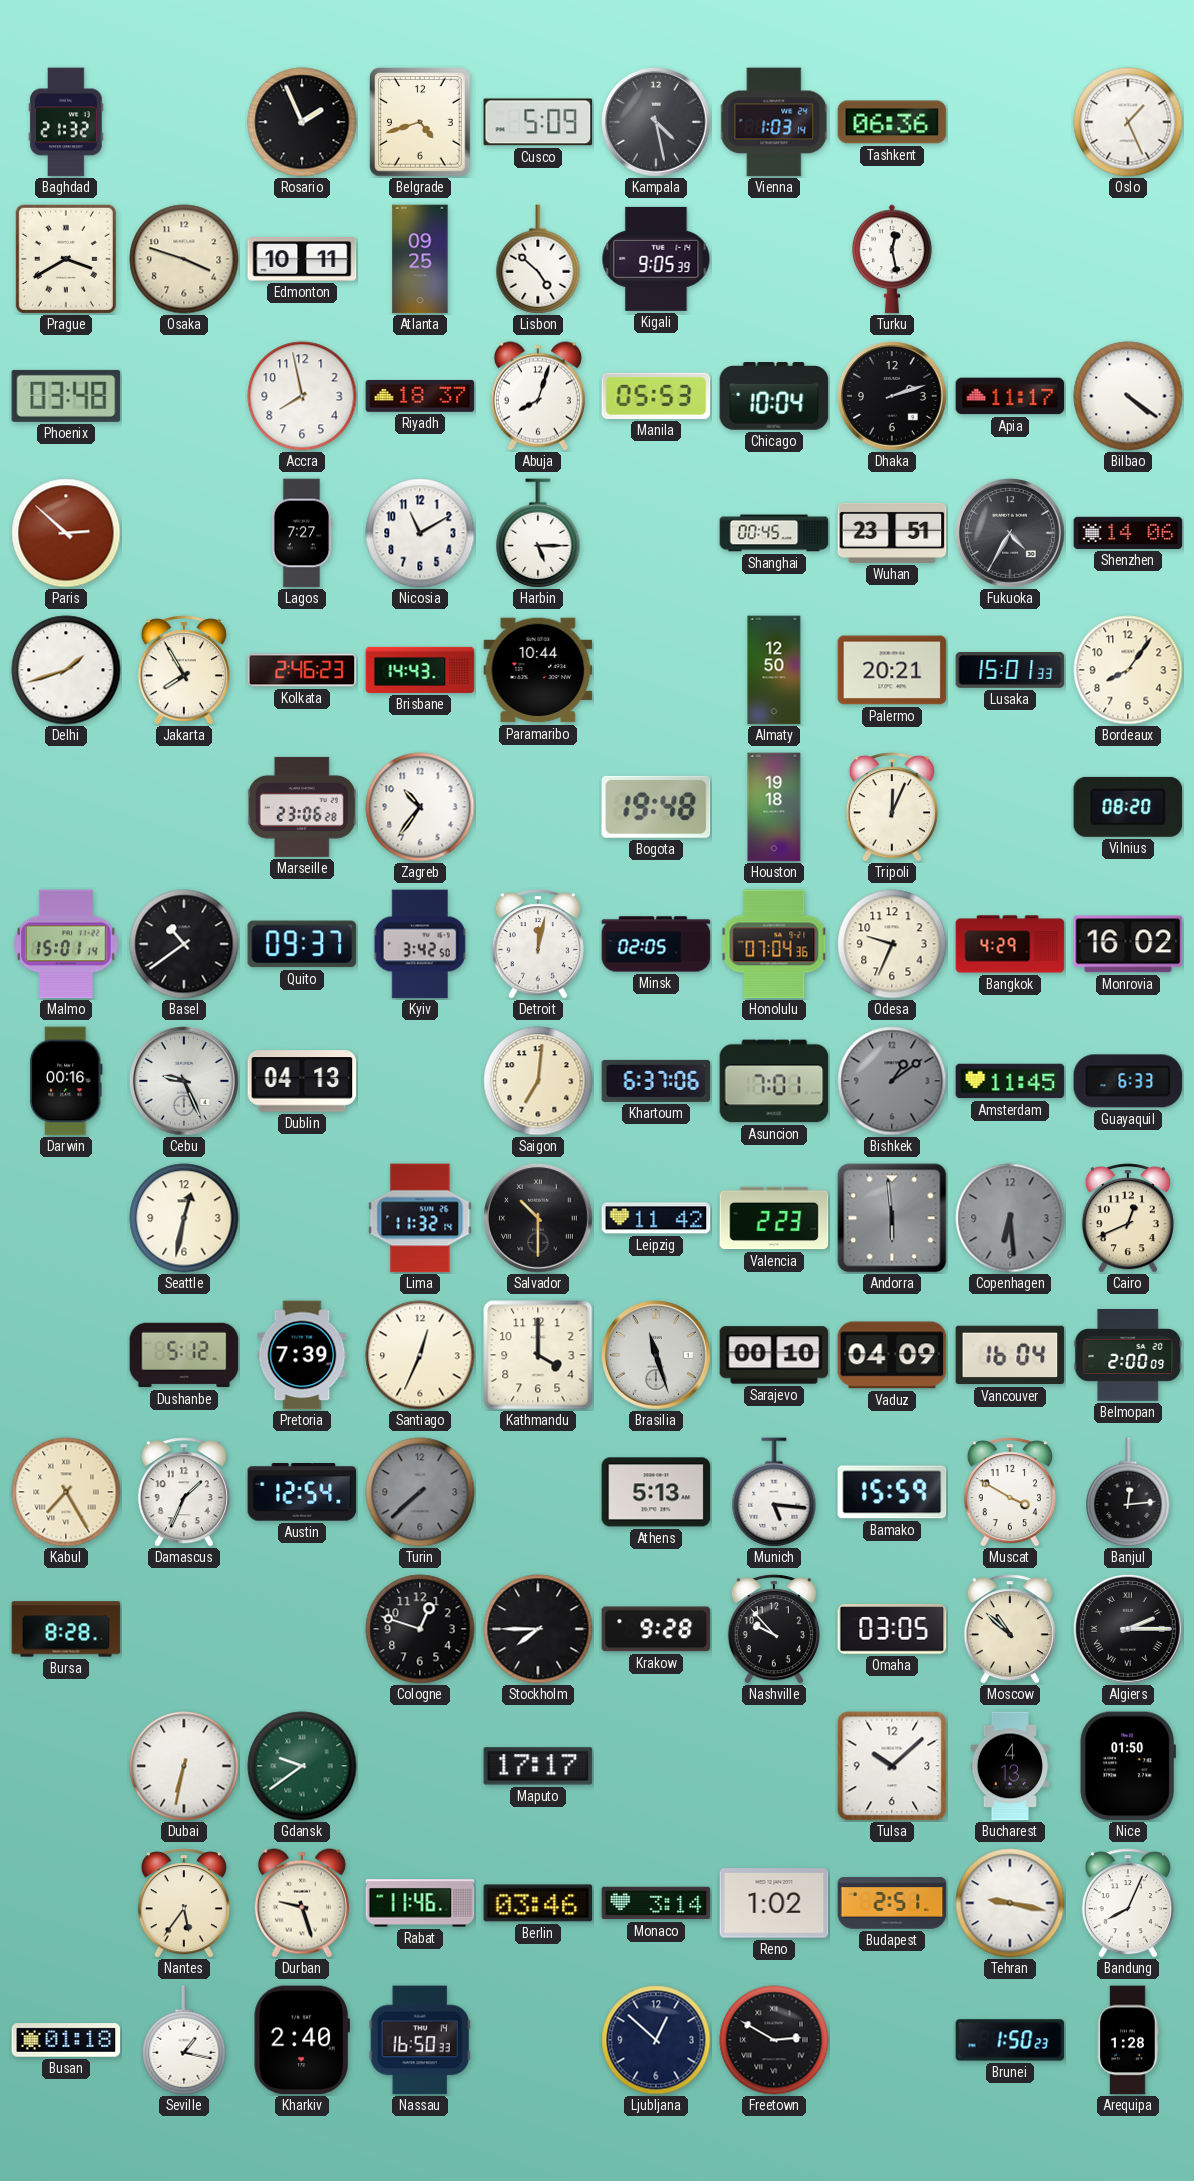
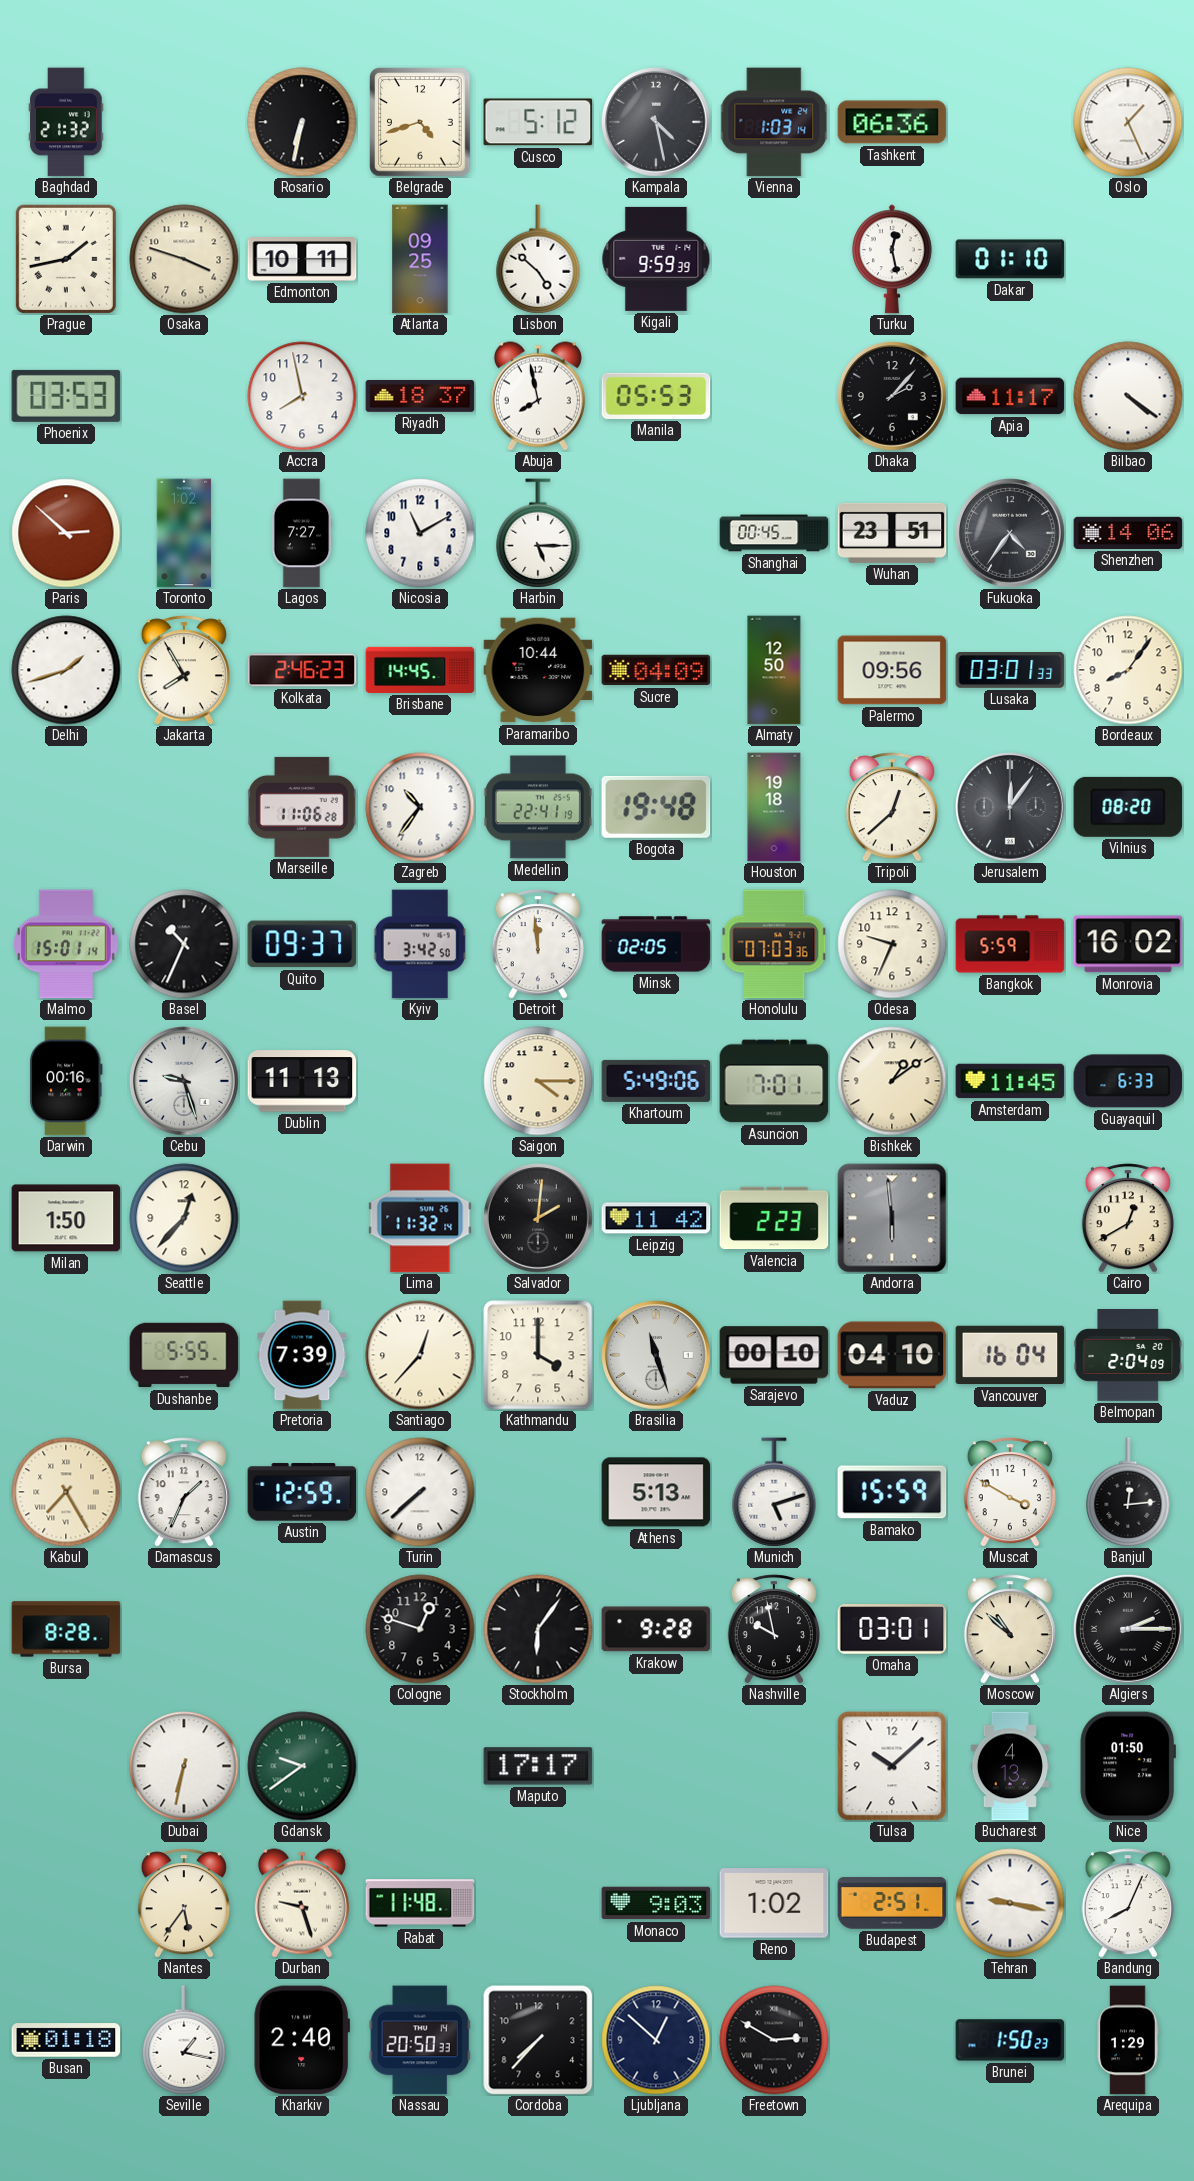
Rosario: 1:56 -> 6:32
Cusco: 5:09 -> 5:12
Prague: 3:40 -> 1:43
Kigali: 9:05 -> 9:59
Dakar: none -> 01:10
Phoenix: 03:48 -> 03:53
Abuja: 8:03 -> 7:58
Chicago: 10:04 -> none
Dhaka: 2:12 -> 2:07
Toronto: none -> 1:02
Fukuoka: 4:35 -> 4:36
Brisbane: 14:43 -> 14:45
Sucre: none -> 04:09
Palermo: 20:21 -> 09:56
Lusaka: 15:01 -> 03:01
Marseille: 23:06 -> 11:06
Medellin: none -> 22:41
Tripoli: 12:04 -> 12:38
Jerusalem: none -> 12:06
Basel: 10:39 -> 10:34
Detroit: 12:02 -> 11:59
Honolulu: 07:04 -> 07:03
Bangkok: 4:29 -> 5:59
Cebu: 9:26 -> 9:27
Dublin: 04:13 -> 11:13
Saigon: 7:01 -> 4:15
Khartoum: 6:37 -> 5:49
Bishkek dial: grey -> cream
Milan: none -> 1:50
Seattle: 12:32 -> 12:37
Salvador: 10:30 -> 2:01
Copenhagen: 6:29 -> none
Cairo: 12:41 -> 12:40
Dushanbe: 5:12 -> 5:55
Santiago: 12:34 -> 12:37
Vaduz: 04:09 -> 04:10
Belmopan: 2:00 -> 2:04
Austin: 12:54 -> 12:59
Turin dial: grey -> white
Munich: 5:16 -> 5:12
Stockholm: 7:45 -> 6:06
Nashville: 9:53 -> 9:58
Omaha: 03:05 -> 03:01
Rabat: 11:46 -> 11:48
Berlin: 03:46 -> none
Monaco: 3:14 -> 9:03
Nassau: 16:50 -> 20:50
Cordoba: none -> 7:37
Arequipa: 1:28 -> 1:29
